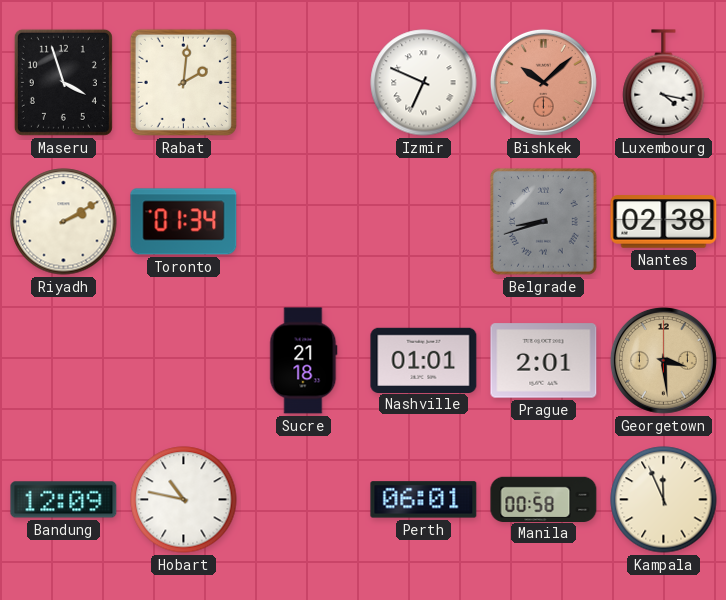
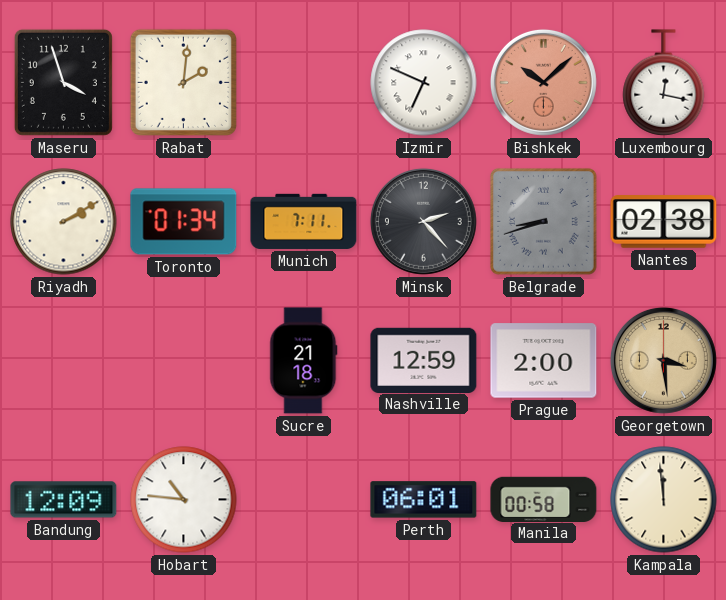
Luxembourg: 4:17 -> 12:17
Munich: none -> 7:11
Minsk: none -> 2:23
Nashville: 01:01 -> 12:59
Prague: 2:01 -> 2:00
Hobart: 10:47 -> 10:46
Kampala: 11:56 -> 11:59
